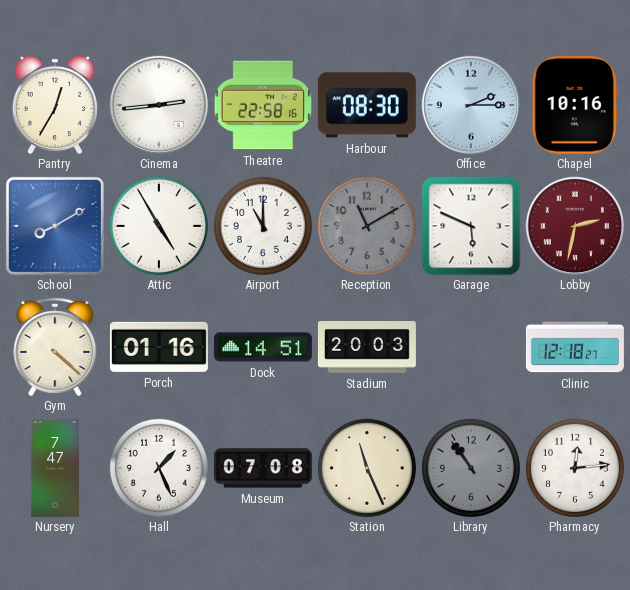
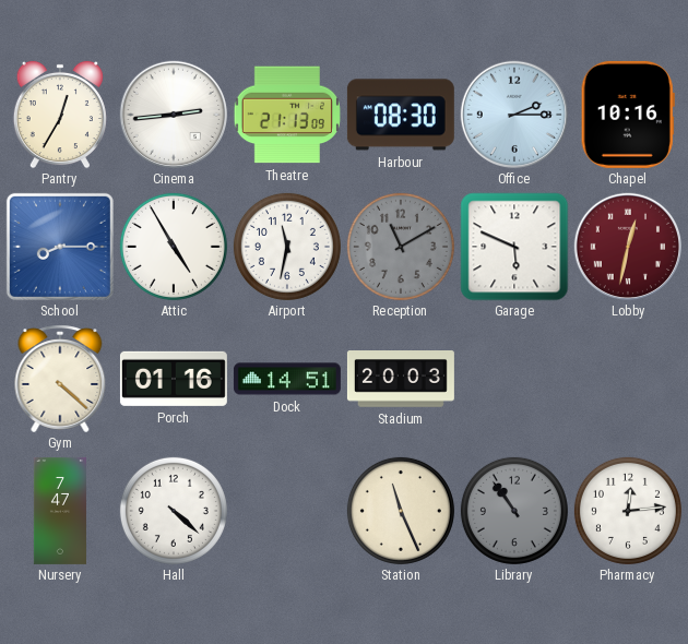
Theatre: 22:58 -> 21:13
School: 8:10 -> 8:15
Airport: 11:00 -> 11:32
Lobby: 2:32 -> 12:32
Clinic: 12:18 -> none
Hall: 1:26 -> 4:22
Museum: 07:08 -> none
